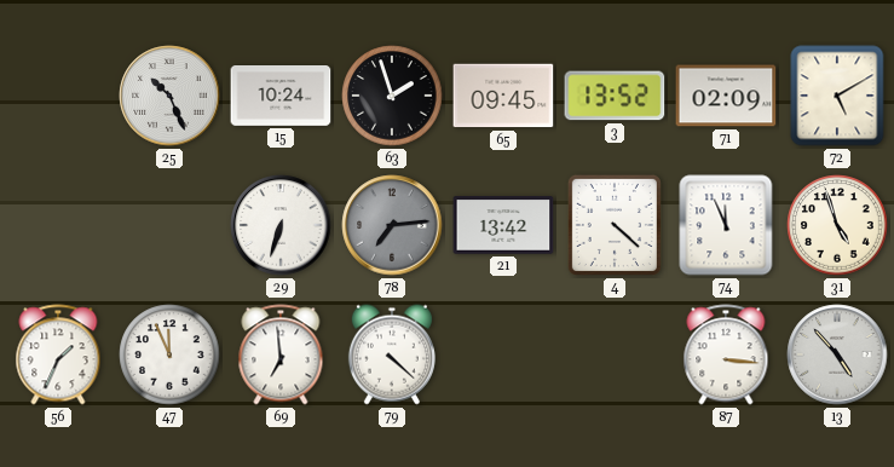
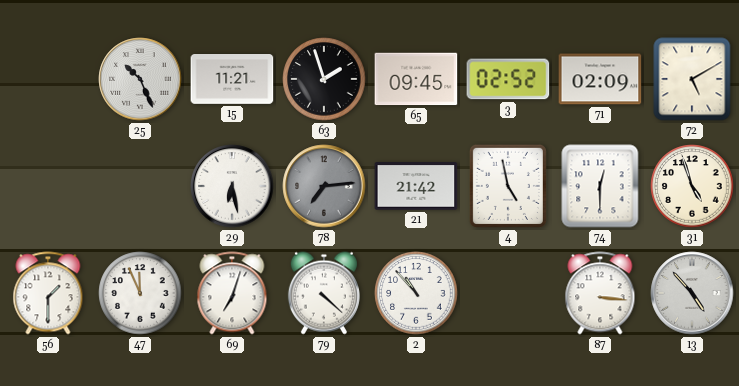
15: 10:24 -> 11:21
3: 13:52 -> 02:52
29: 6:33 -> 6:28
21: 13:42 -> 21:42
4: 4:22 -> 4:58
74: 11:56 -> 12:30
56: 1:34 -> 1:30
69: 6:59 -> 7:03
2: none -> 10:53
